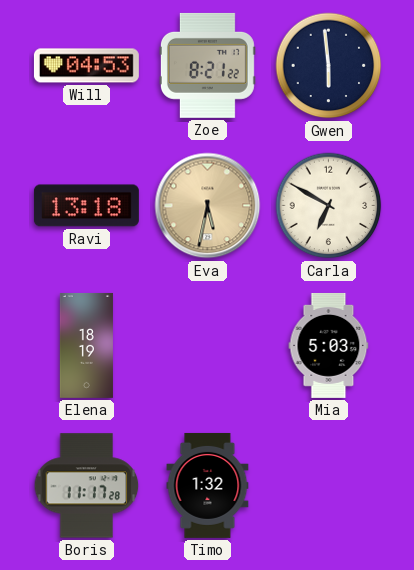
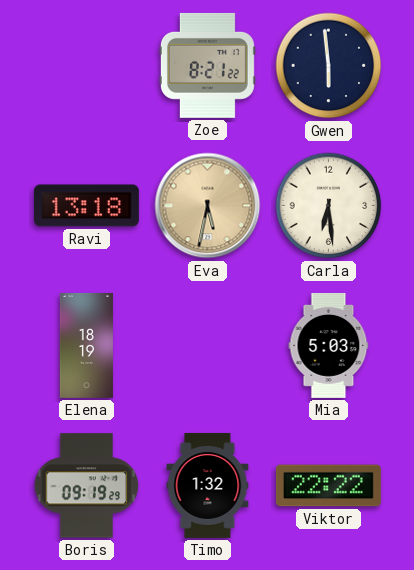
Will: 04:53 -> none
Carla: 6:50 -> 6:29
Boris: 11:17 -> 09:19
Viktor: none -> 22:22
